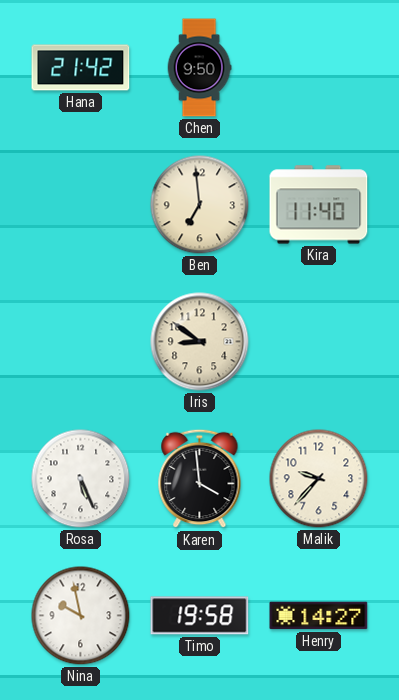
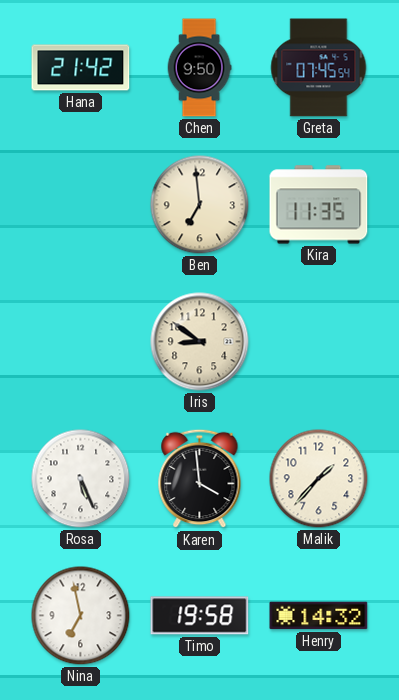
Greta: none -> 07:45
Kira: 11:40 -> 11:35
Malik: 9:37 -> 1:37
Nina: 9:58 -> 6:58
Henry: 14:27 -> 14:32
